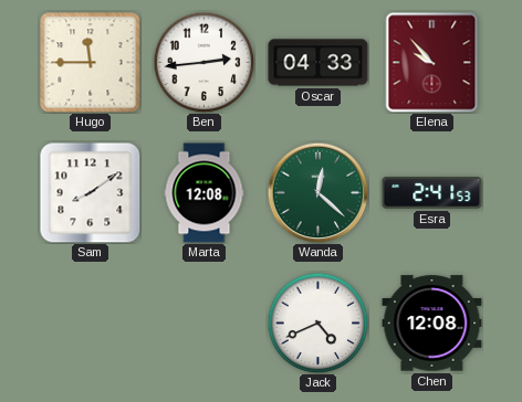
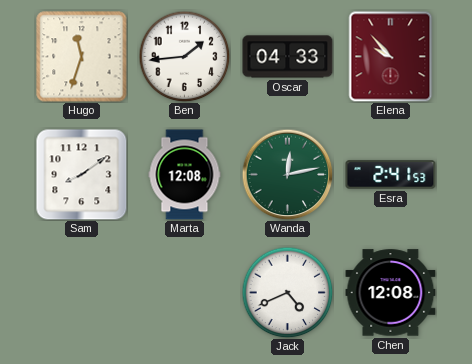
Hugo: 11:45 -> 11:33
Ben: 2:44 -> 1:44
Wanda: 12:22 -> 12:13
